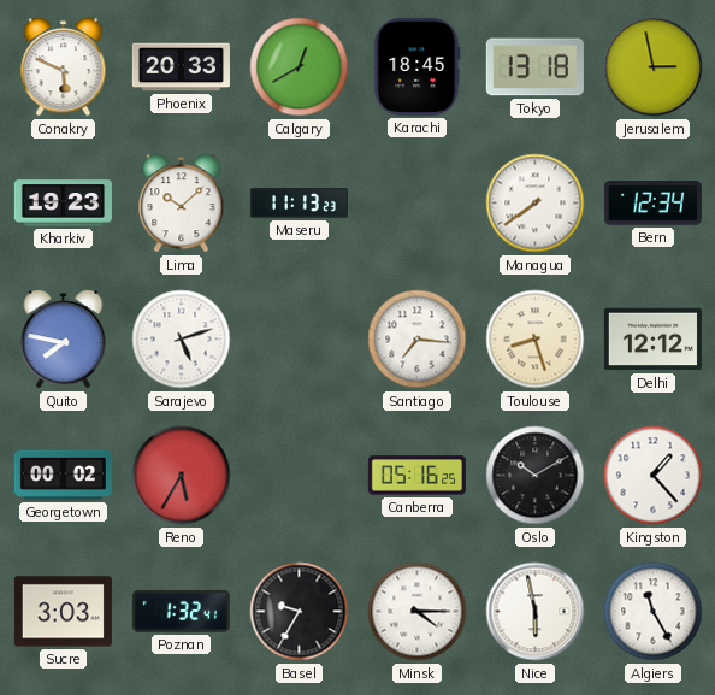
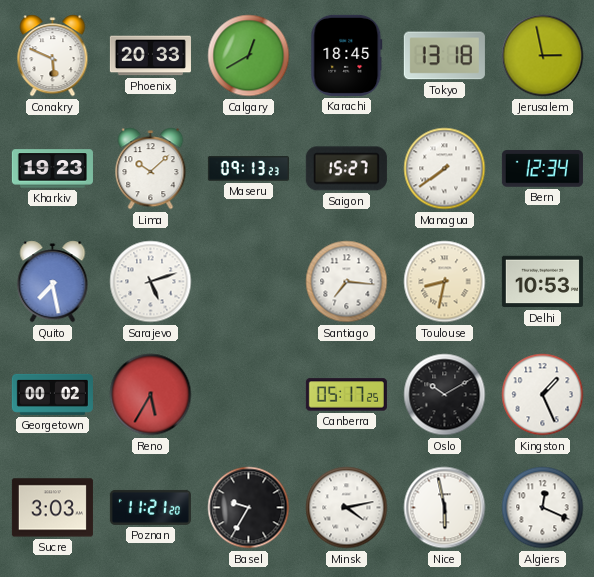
Maseru: 11:13 -> 09:13
Saigon: none -> 15:27
Quito: 7:47 -> 7:28
Toulouse: 8:27 -> 8:32
Delhi: 12:12 -> 10:53
Canberra: 05:16 -> 05:17
Kingston: 1:23 -> 1:26
Poznan: 1:32 -> 11:21
Minsk: 4:15 -> 4:13
Algiers: 11:25 -> 12:19
